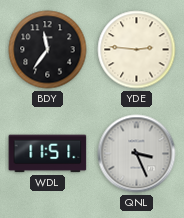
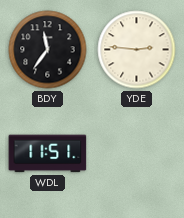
QNL: 3:26 -> none
